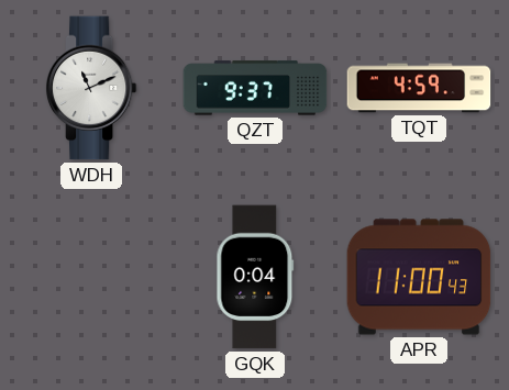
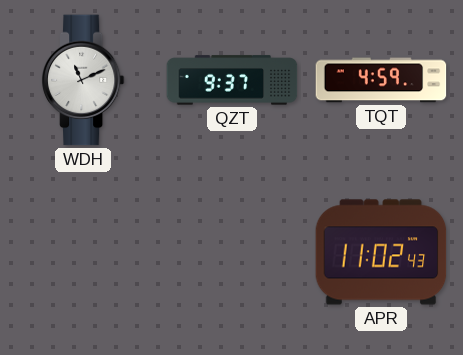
GQK: 0:04 -> none
APR: 11:00 -> 11:02
